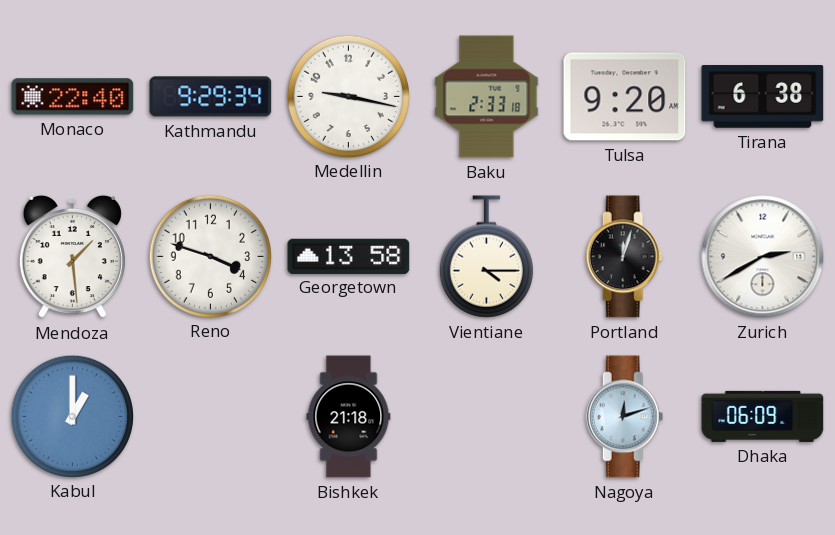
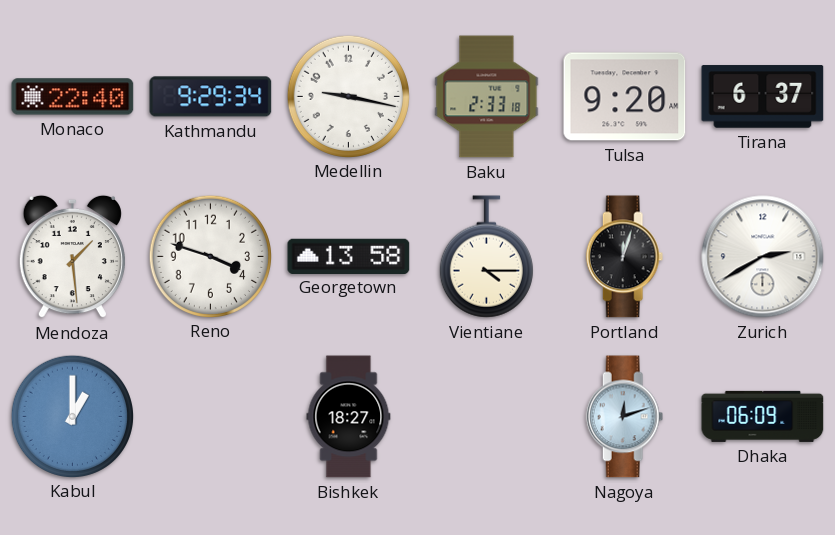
Tirana: 6:38 -> 6:37
Bishkek: 21:18 -> 18:27
